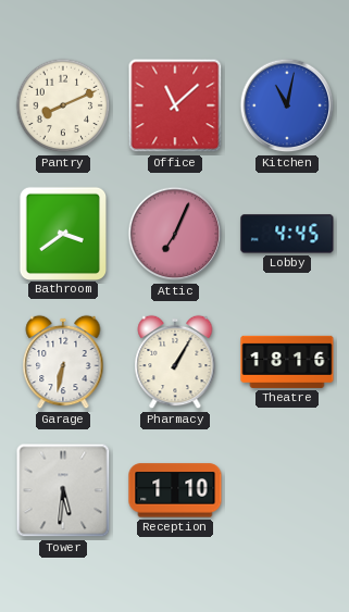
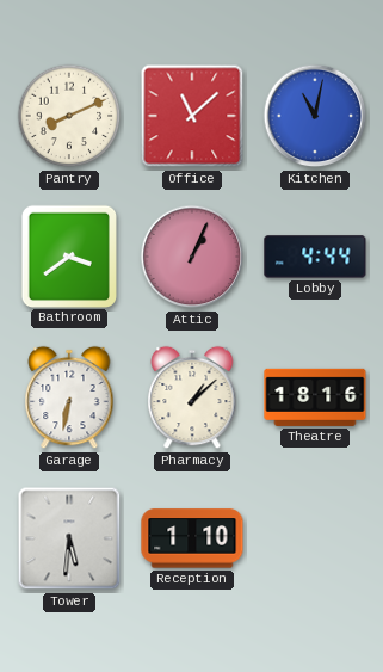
Attic: 7:04 -> 1:04
Lobby: 4:45 -> 4:44
Pharmacy: 1:05 -> 1:08
